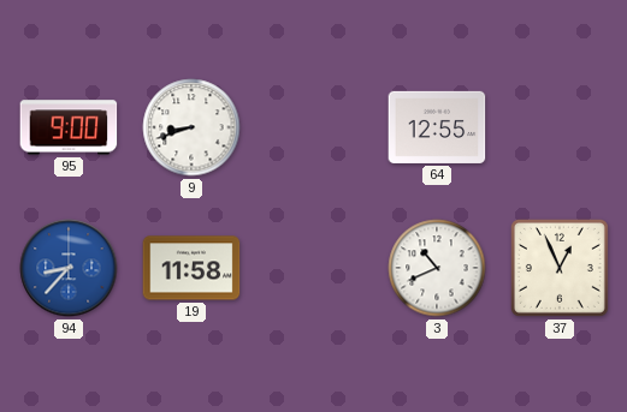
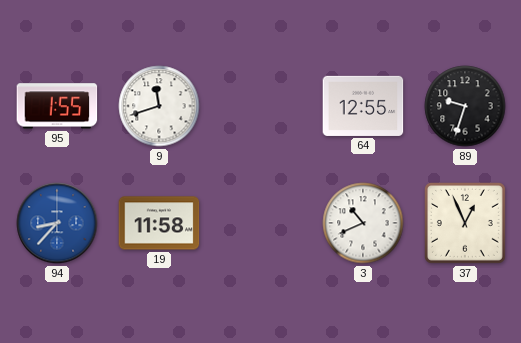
95: 9:00 -> 1:55
9: 8:42 -> 11:42
89: none -> 9:33
